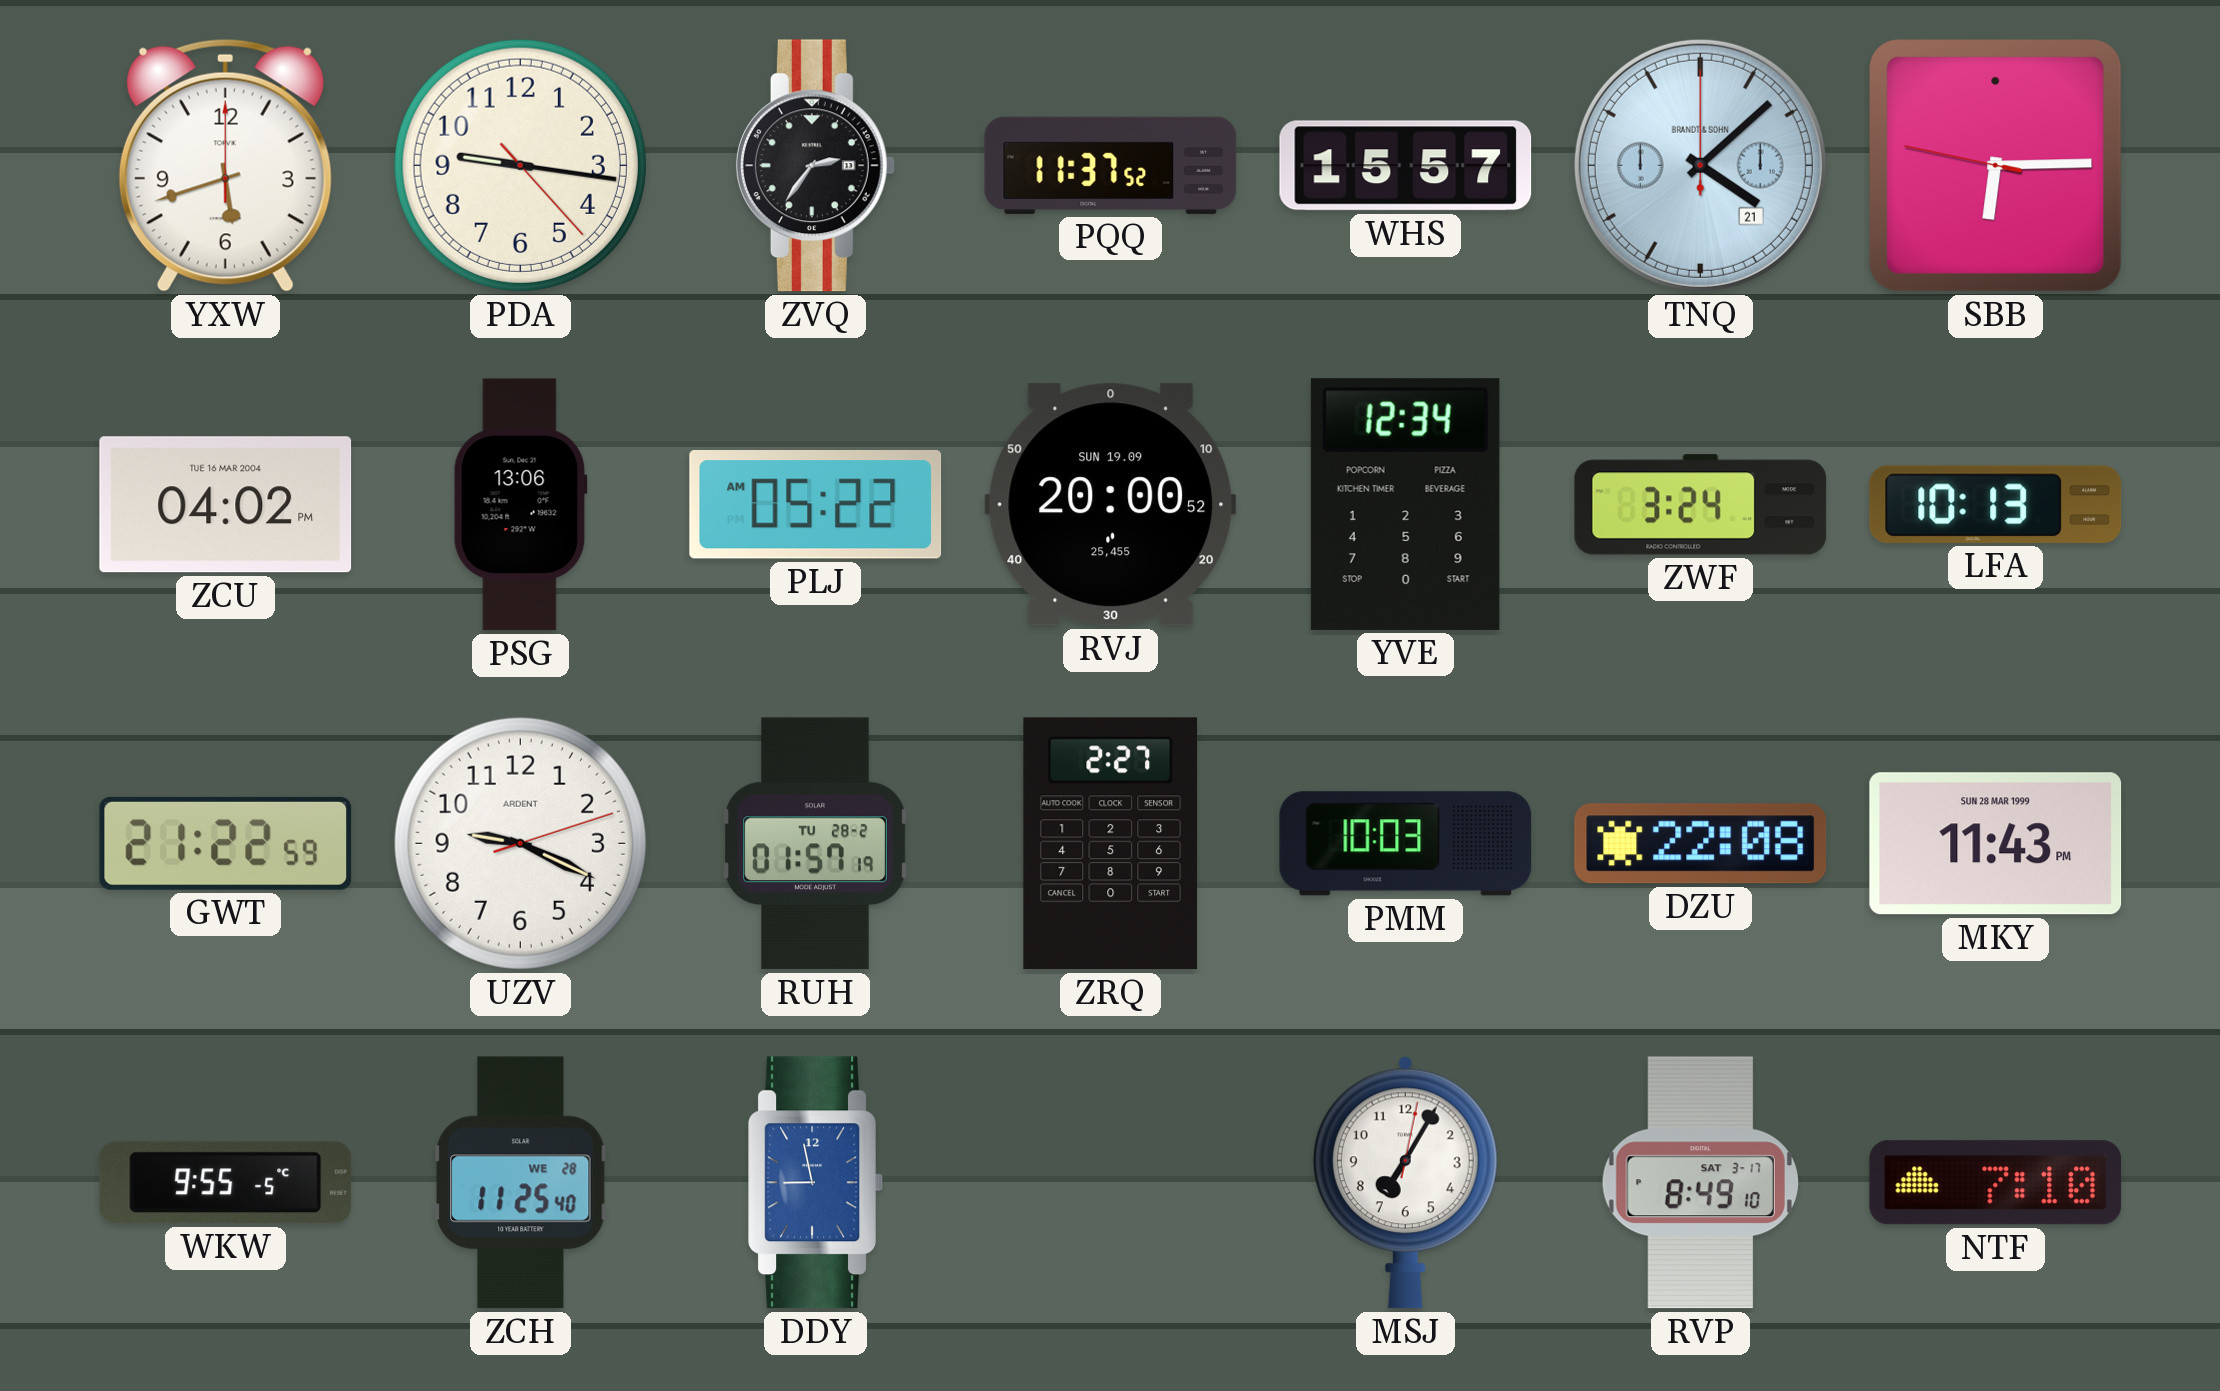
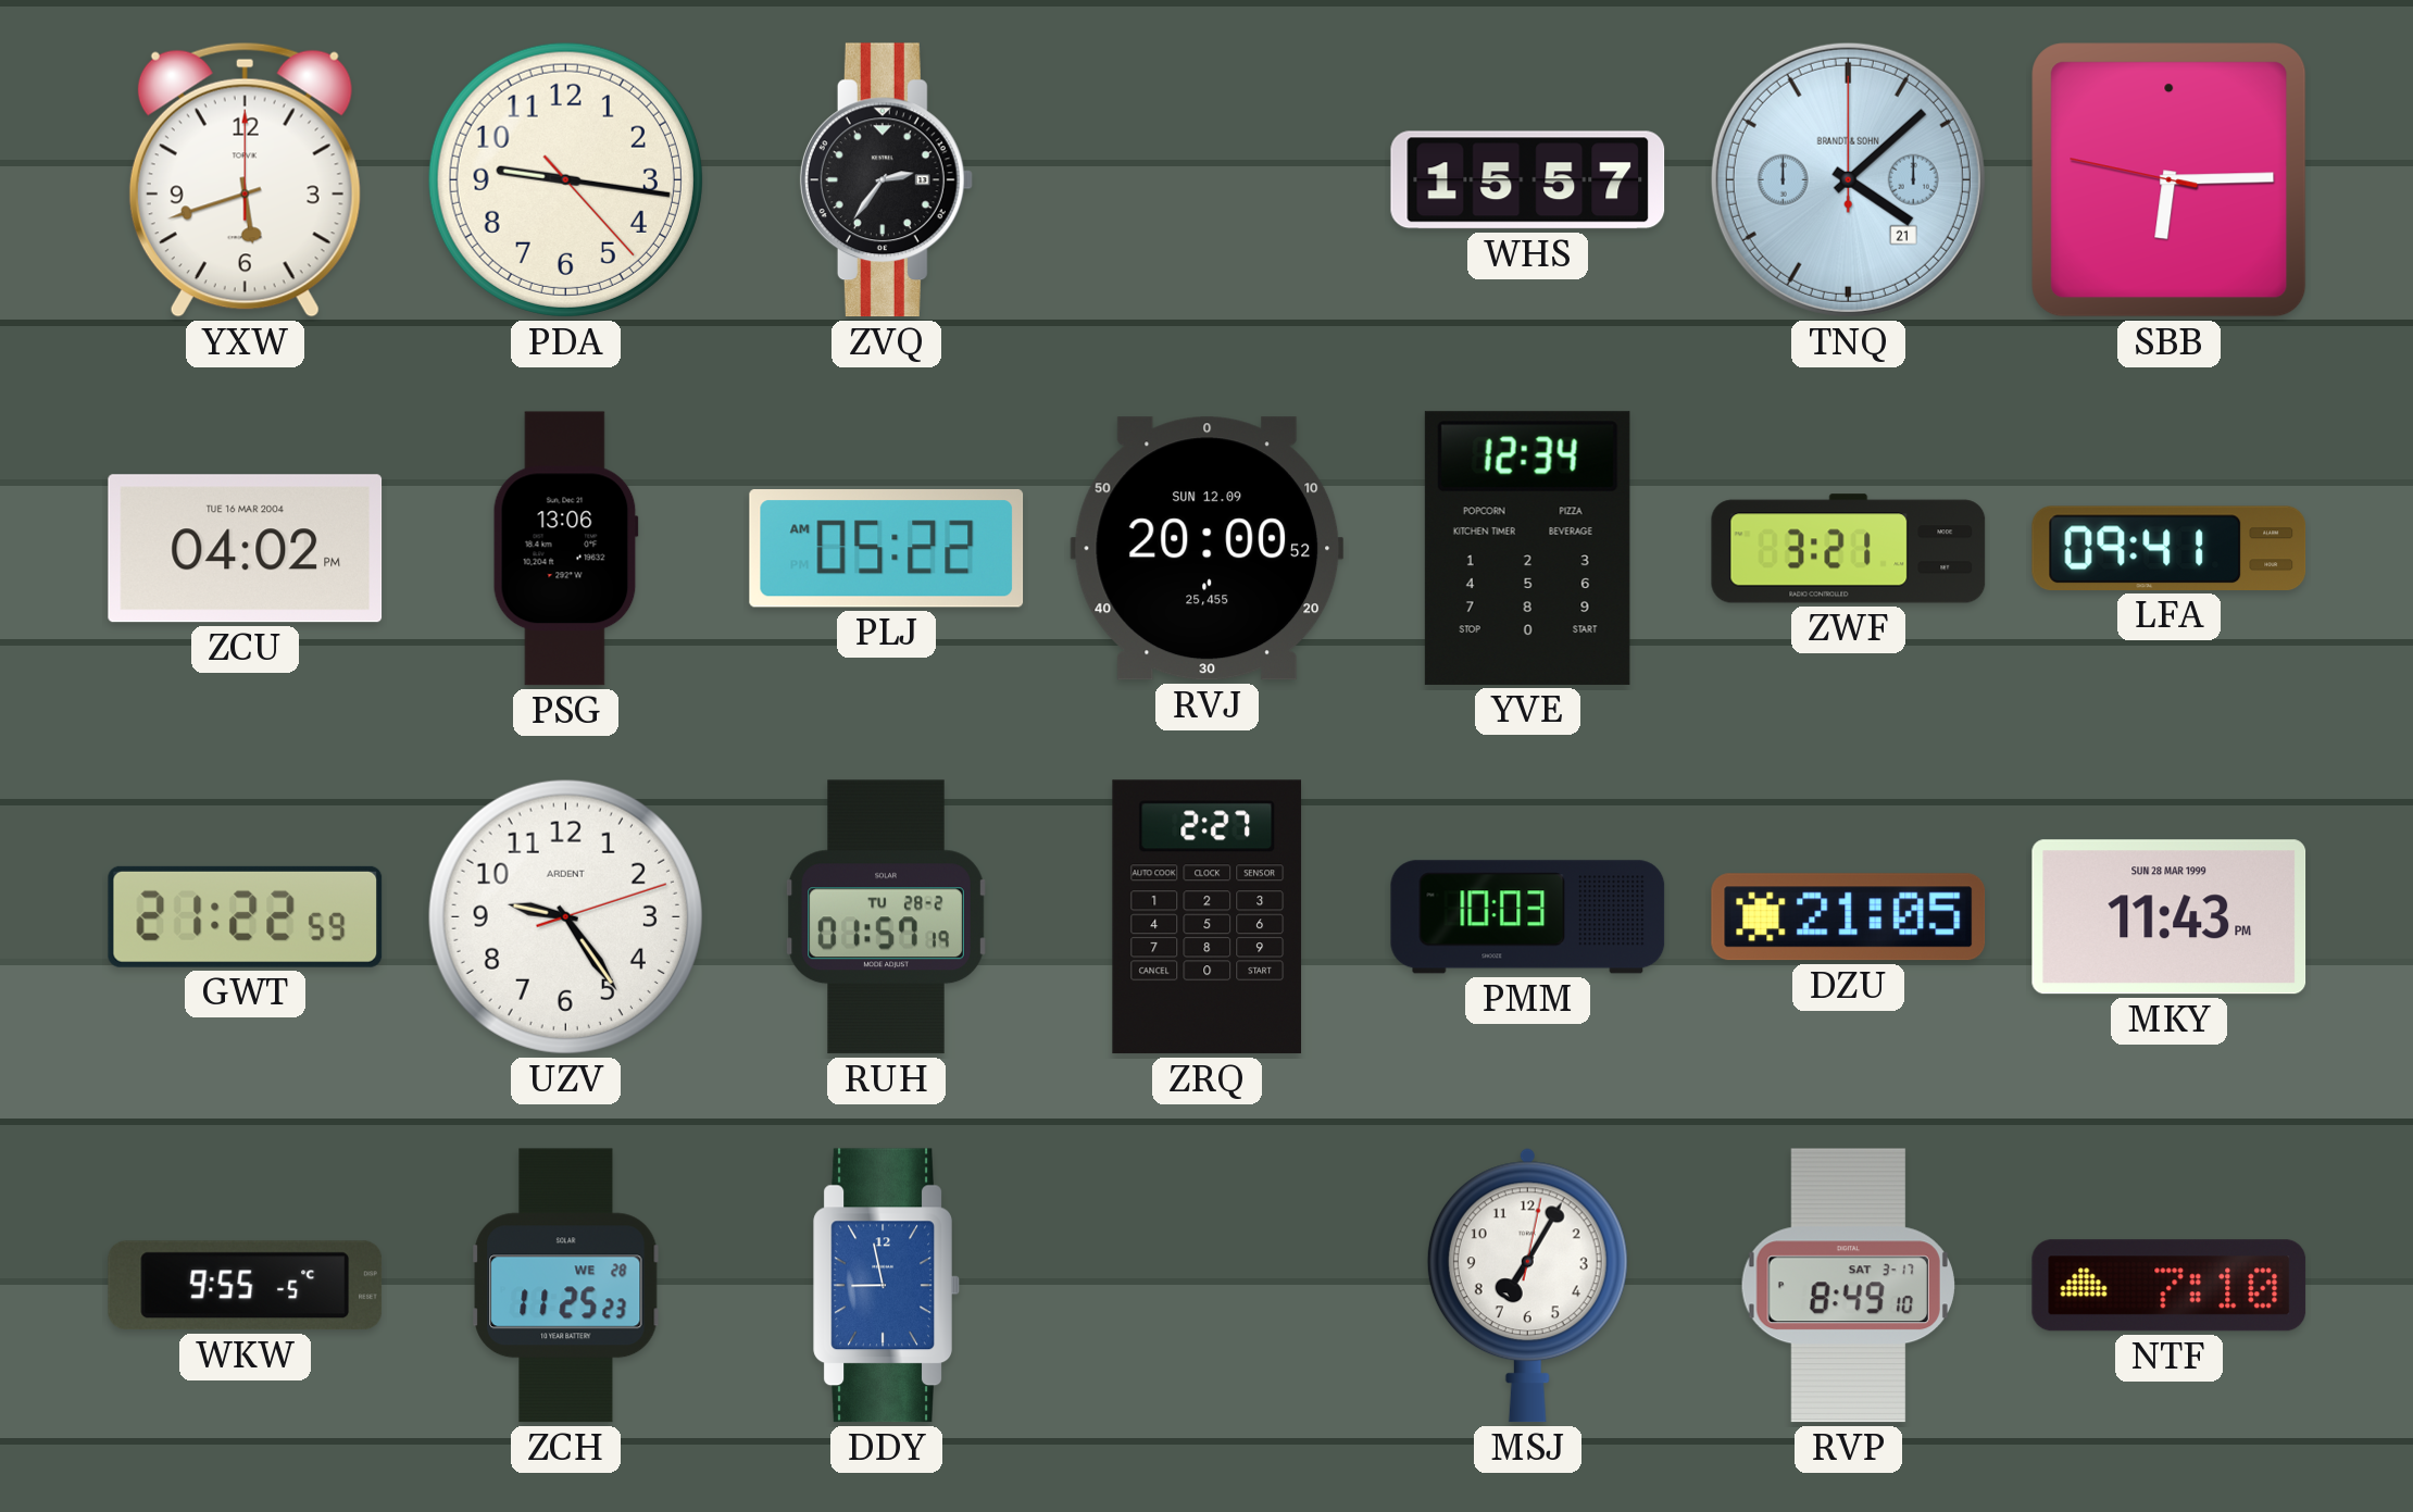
PQQ: 11:37 -> none
RVJ date: SUN 19.09 -> SUN 12.09
ZWF: 3:24 -> 3:21
LFA: 10:13 -> 09:41
UZV: 9:19 -> 9:24
DZU: 22:08 -> 21:05
ZCH: 11:25:40 -> 11:25:23
